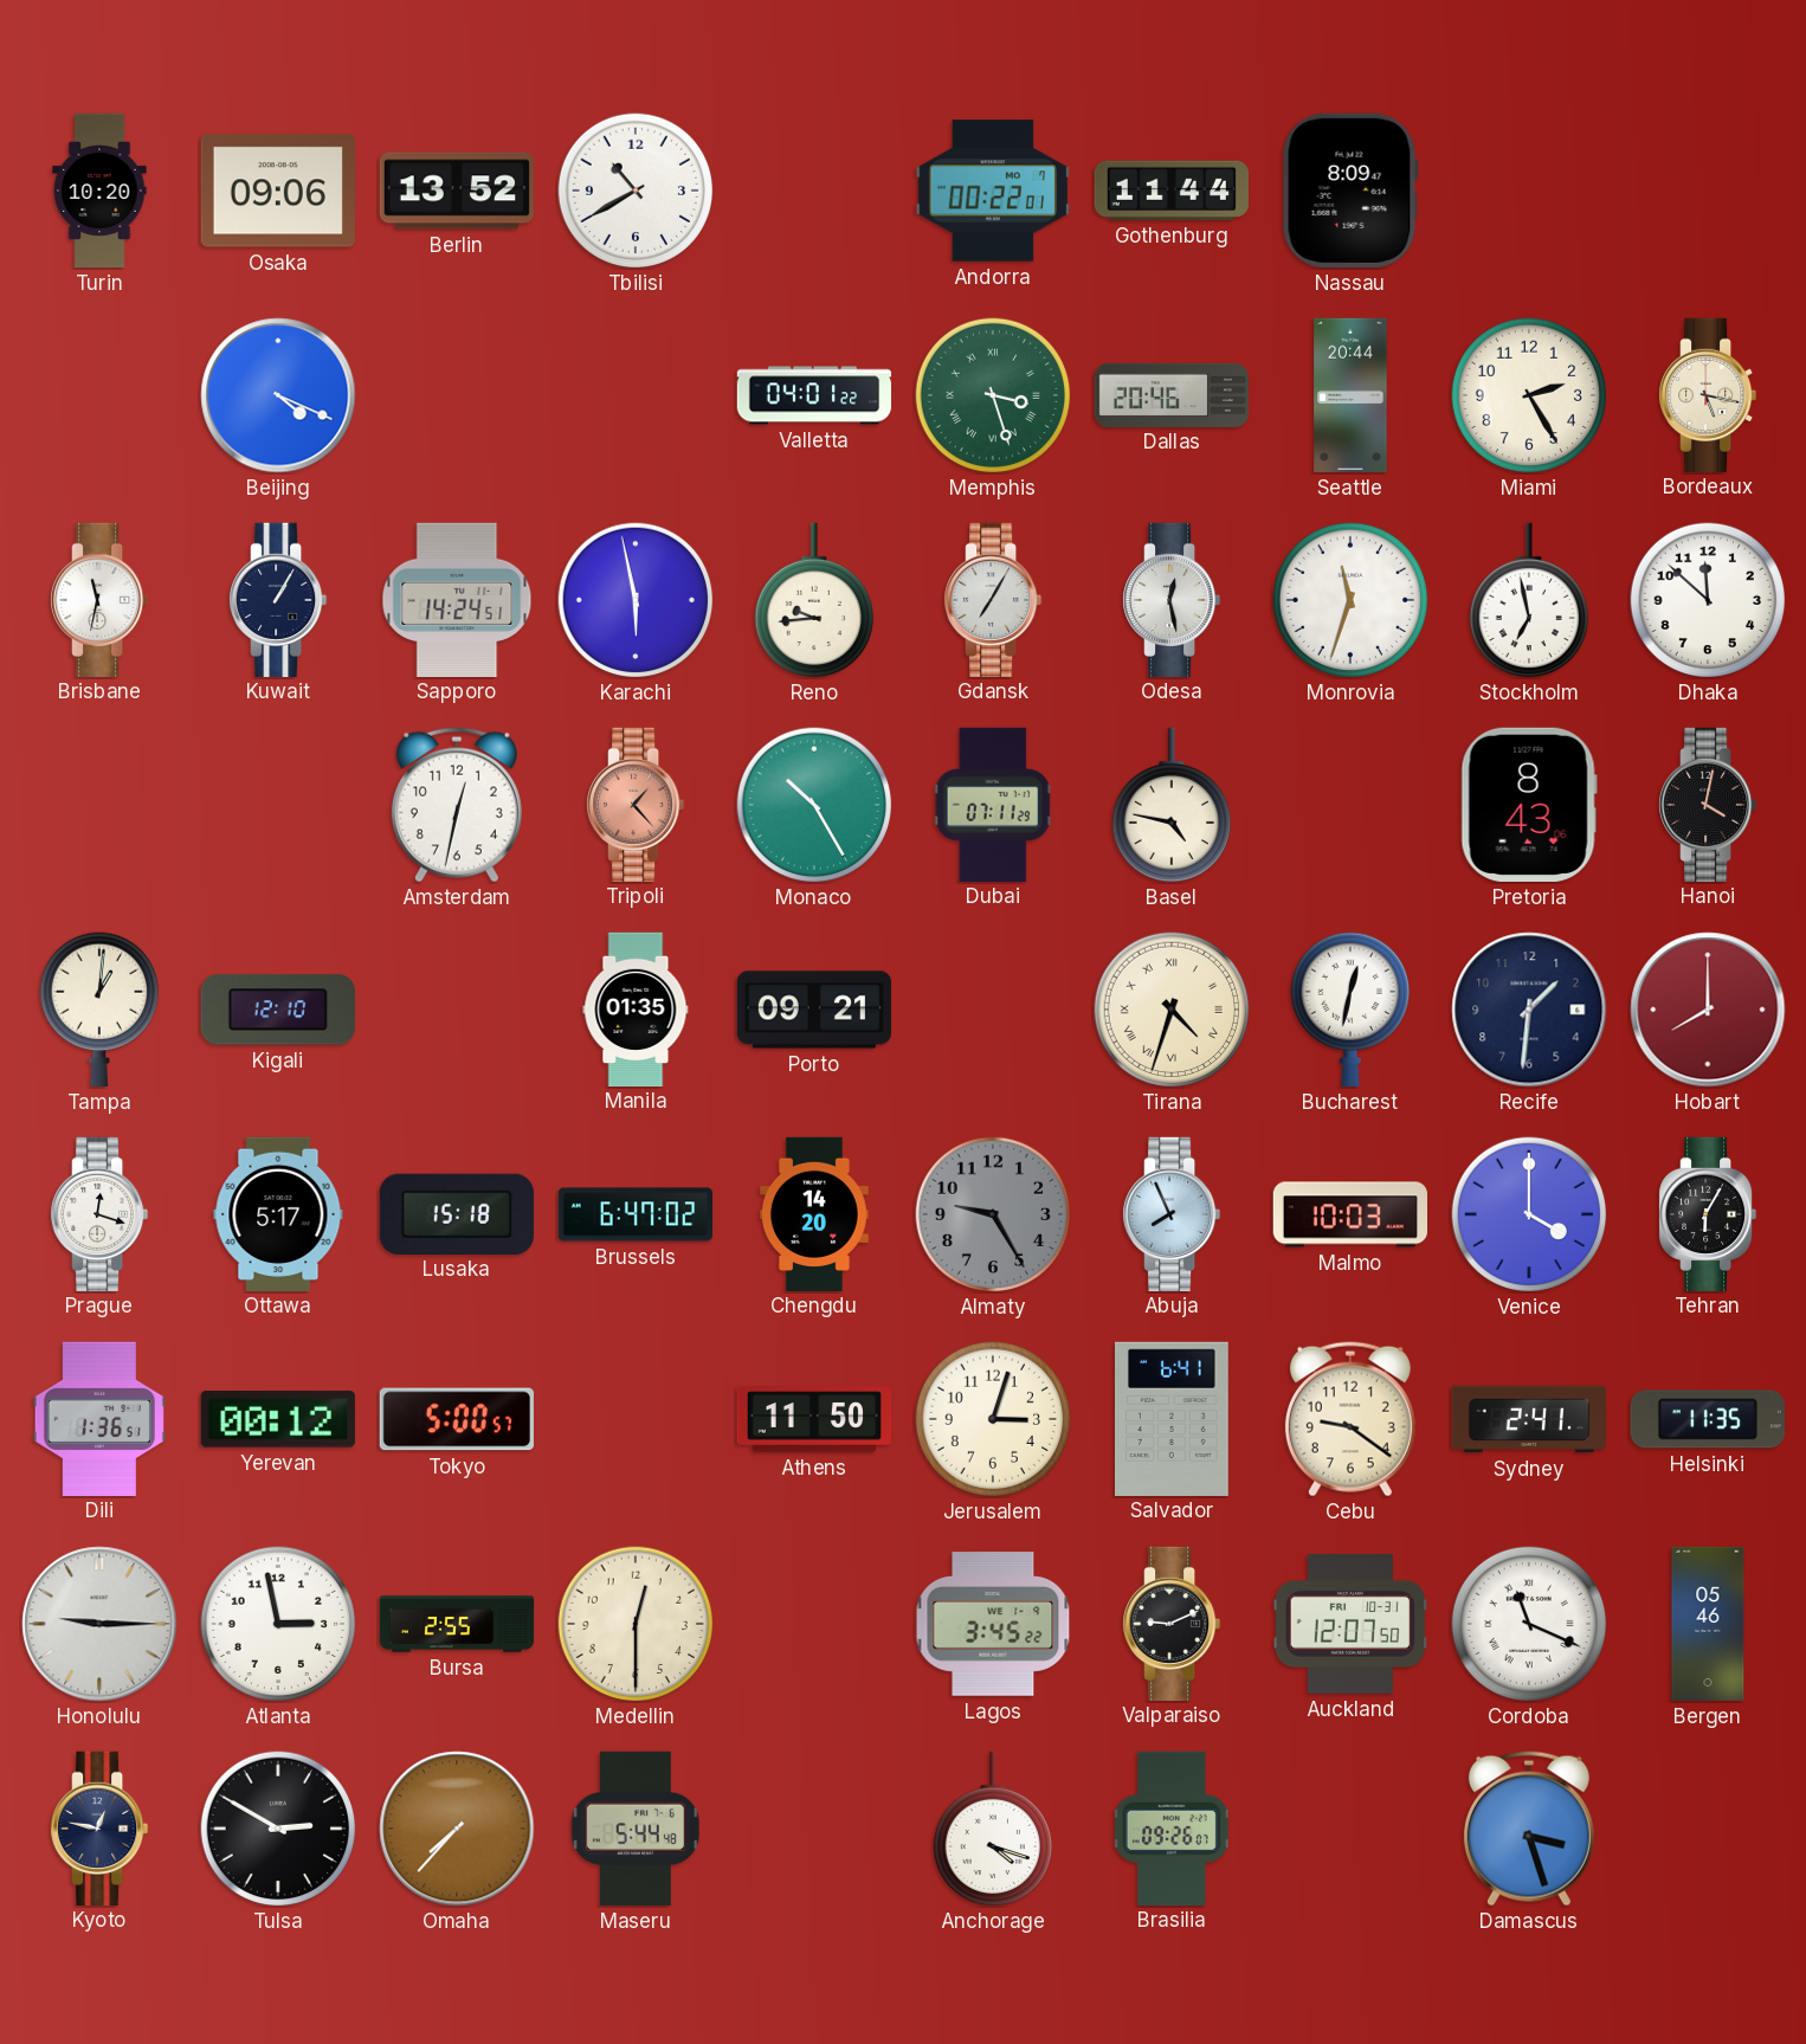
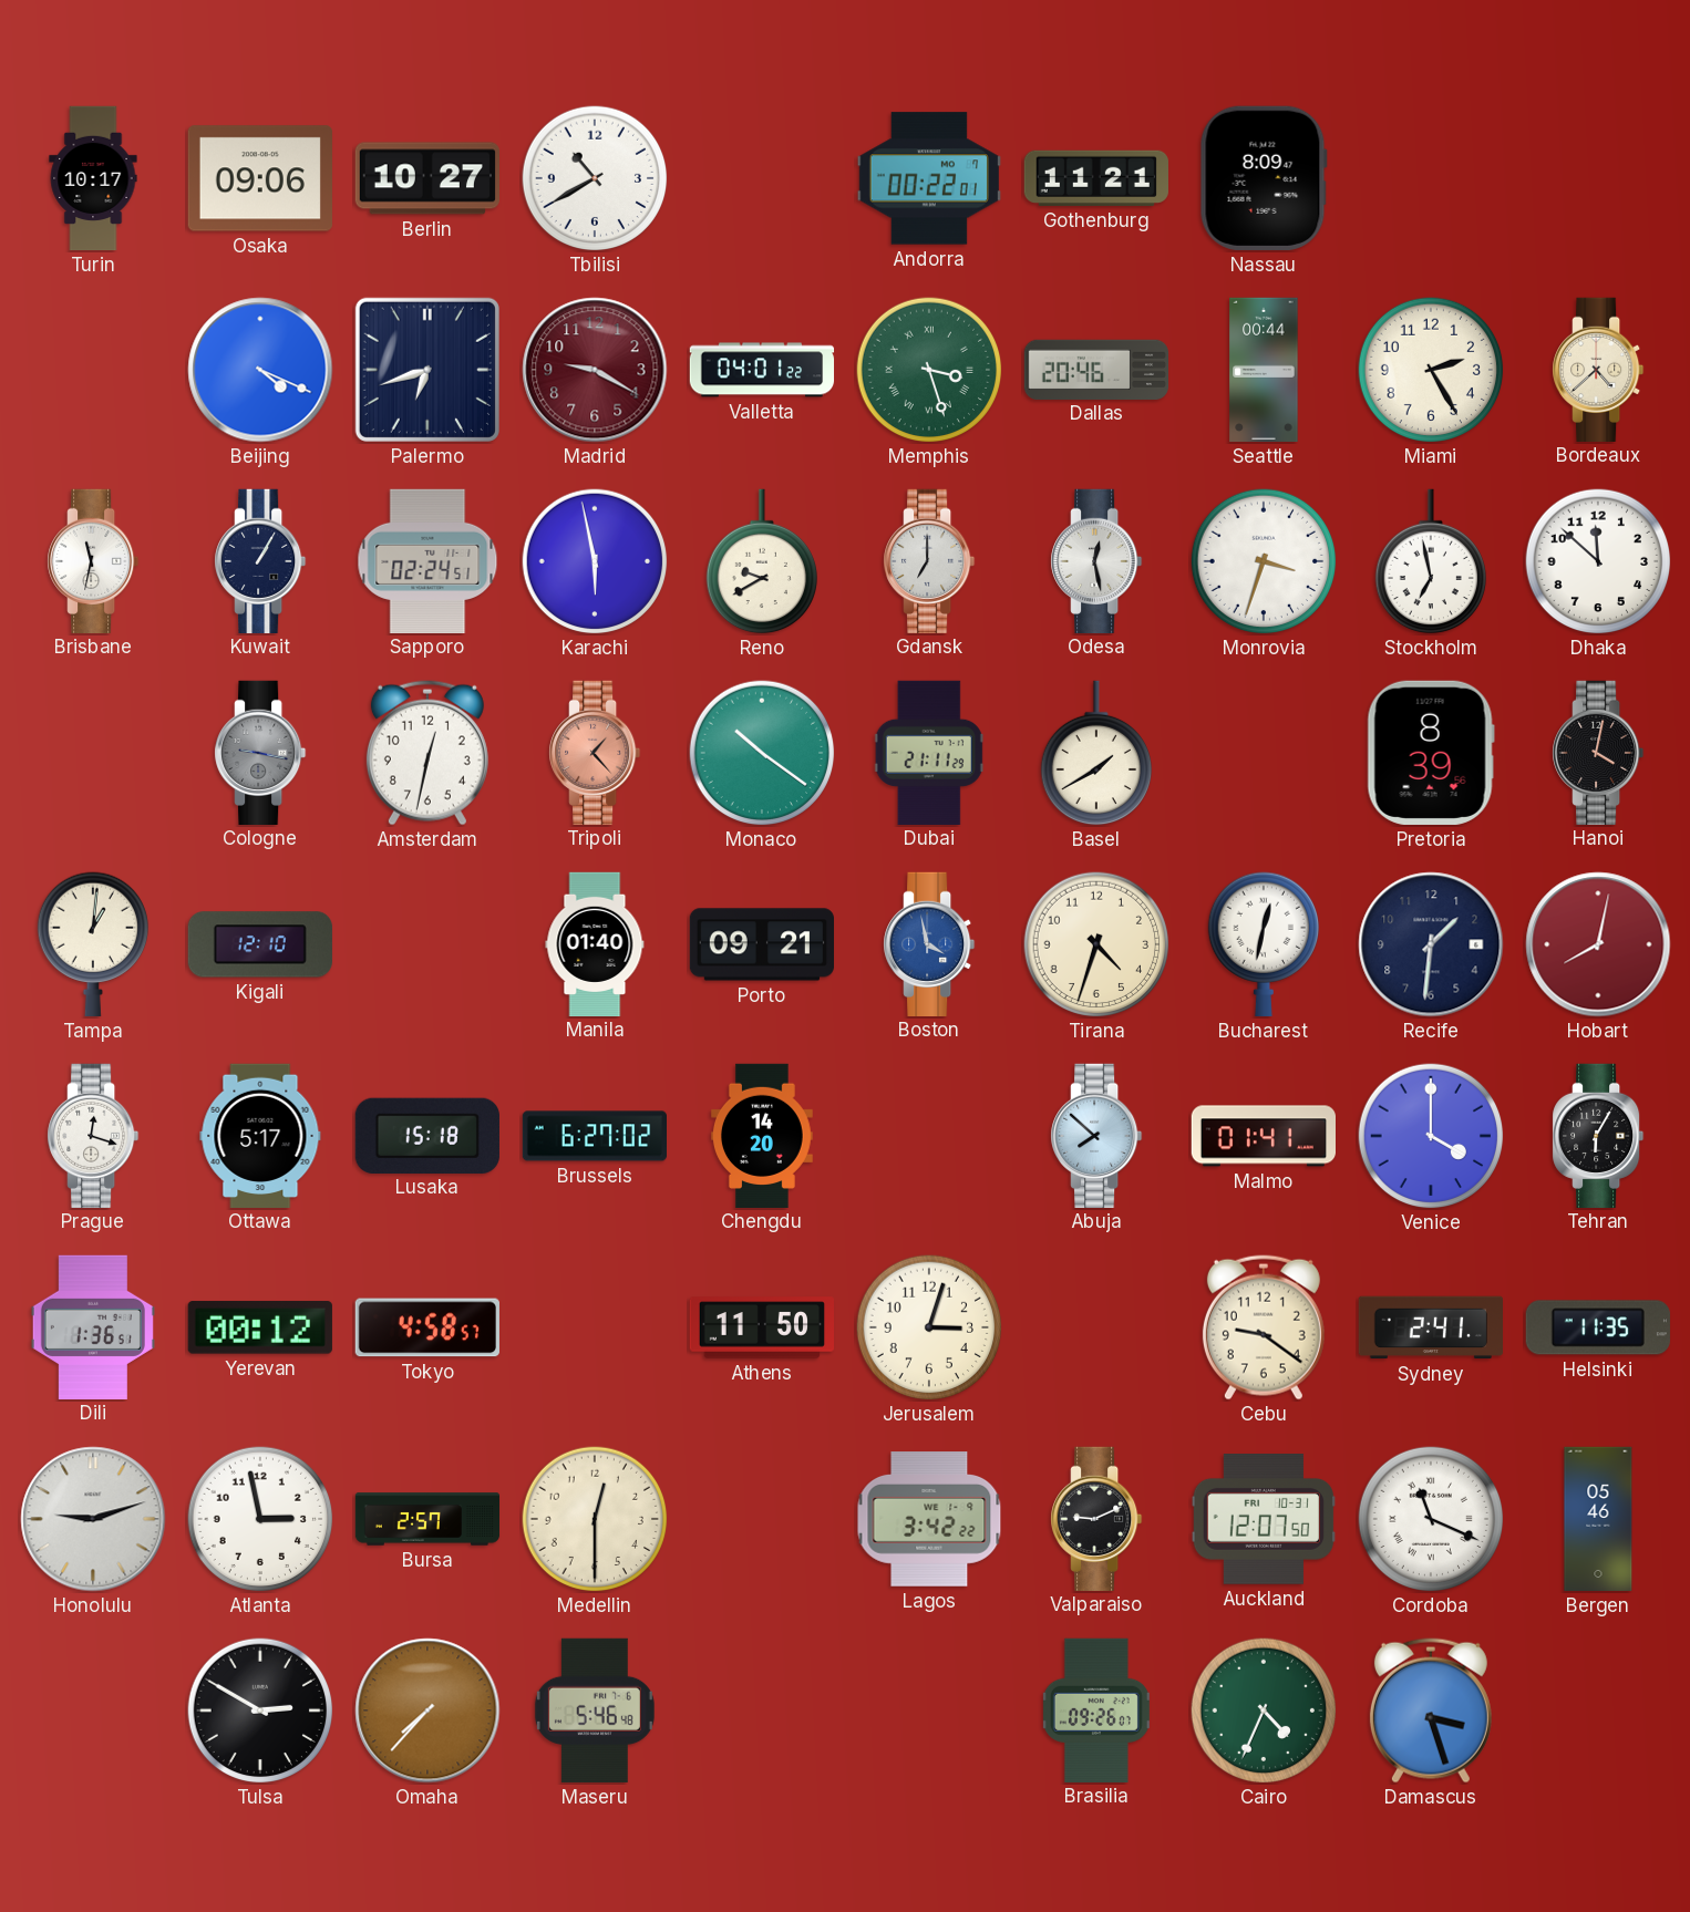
Turin: 10:20 -> 10:17
Berlin: 13:52 -> 10:27
Gothenburg: 11:44 -> 11:21
Palermo: none -> 6:42
Madrid: none -> 9:20
Seattle: 20:44 -> 00:44
Bordeaux: 5:17 -> 4:38
Sapporo: 14:24 -> 02:24
Reno: 9:44 -> 9:40
Gdansk: 7:05 -> 7:00
Monrovia: 11:33 -> 3:33
Cologne: none -> 9:17
Monaco: 10:25 -> 10:21
Dubai: 07:11 -> 21:11
Basel: 4:47 -> 1:40
Pretoria: 8:43 -> 8:39
Manila: 01:35 -> 01:40
Boston: none -> 3:58
Tirana numerals: Roman -> Arabic
Hobart: 8:00 -> 8:02
Brussels: 6:47 -> 6:27
Almaty: 9:25 -> none
Abuja: 7:56 -> 7:52
Malmo: 10:03 -> 01:41
Tokyo: 5:00 -> 4:58
Salvador: 6:41 -> none
Honolulu: 9:15 -> 9:12
Bursa: 2:55 -> 2:57
Lagos: 3:45 -> 3:42
Kyoto: 12:47 -> none
Maseru: 5:44 -> 5:46
Anchorage: 4:18 -> none
Cairo: none -> 4:34
